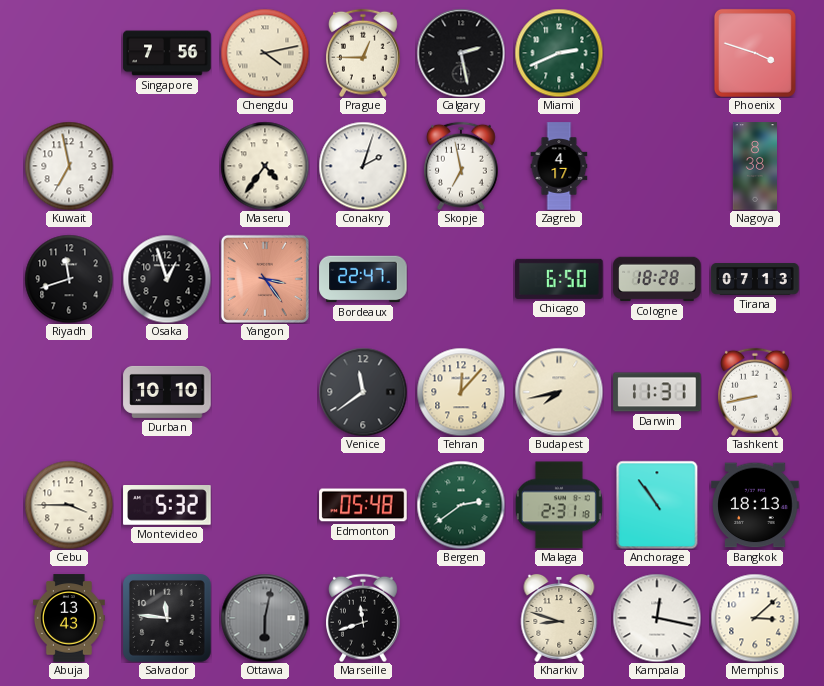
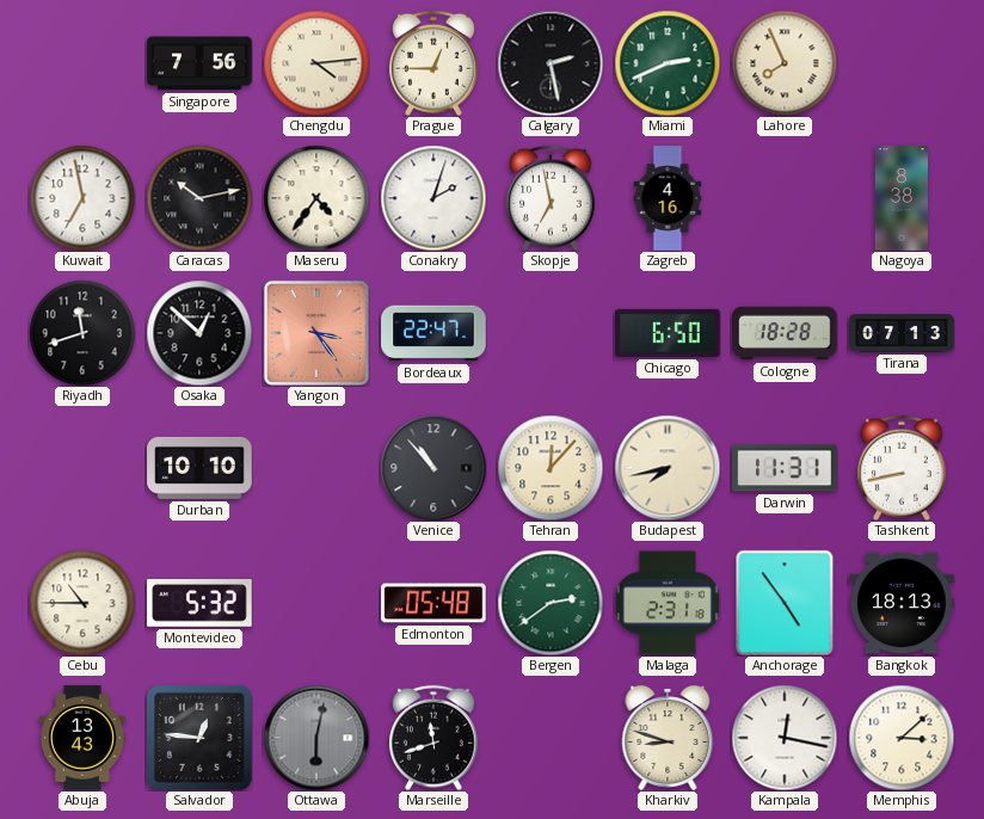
Chengdu: 4:13 -> 4:14
Lahore: none -> 7:56
Phoenix: 3:48 -> none
Caracas: none -> 10:13
Zagreb: 4:17 -> 4:16
Osaka: 12:57 -> 12:52
Venice: 11:39 -> 10:53
Cebu: 3:45 -> 10:45
Anchorage: 10:54 -> 4:54
Salvador: 11:46 -> 12:46
